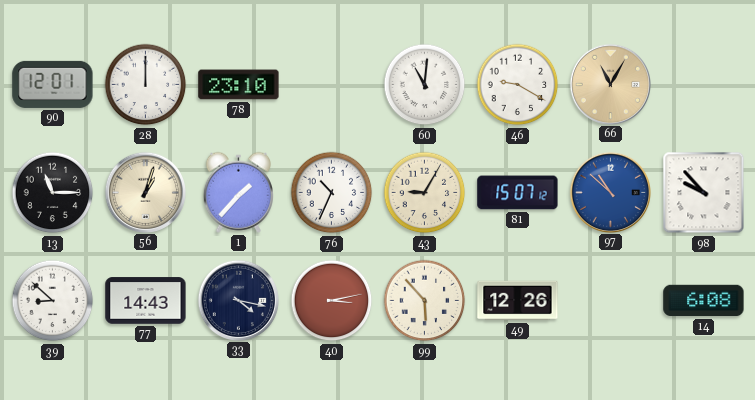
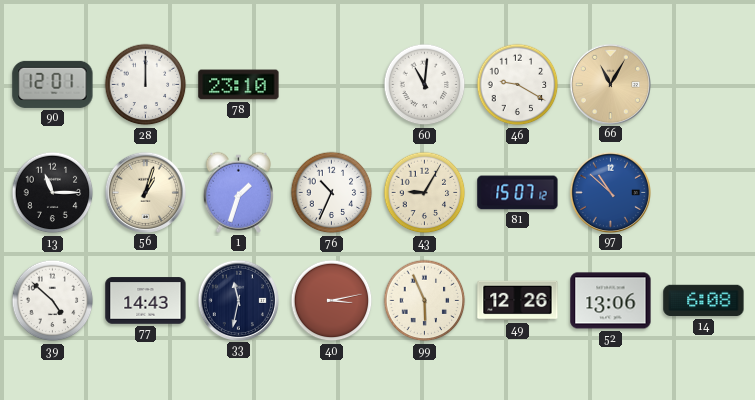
1: 1:37 -> 1:33
98: 9:53 -> none
39: 8:52 -> 4:52
33: 4:17 -> 11:32
99: 5:53 -> 5:56
52: none -> 13:06
